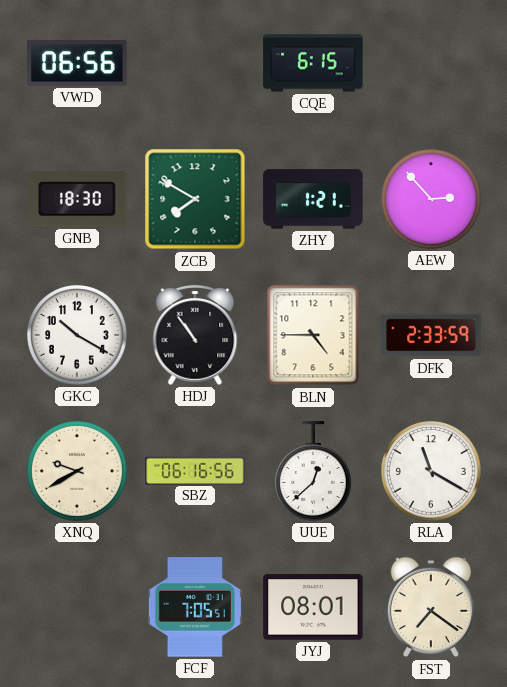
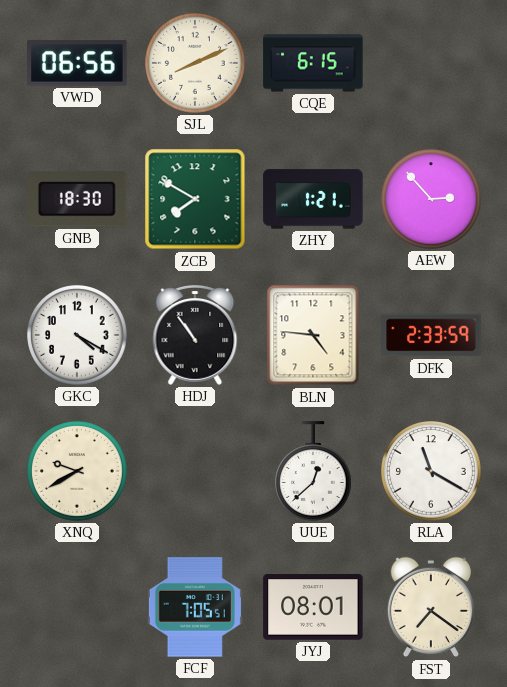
SJL: none -> 8:11
GKC: 10:20 -> 4:20
BLN: 4:45 -> 4:46
SBZ: 06:16 -> none
